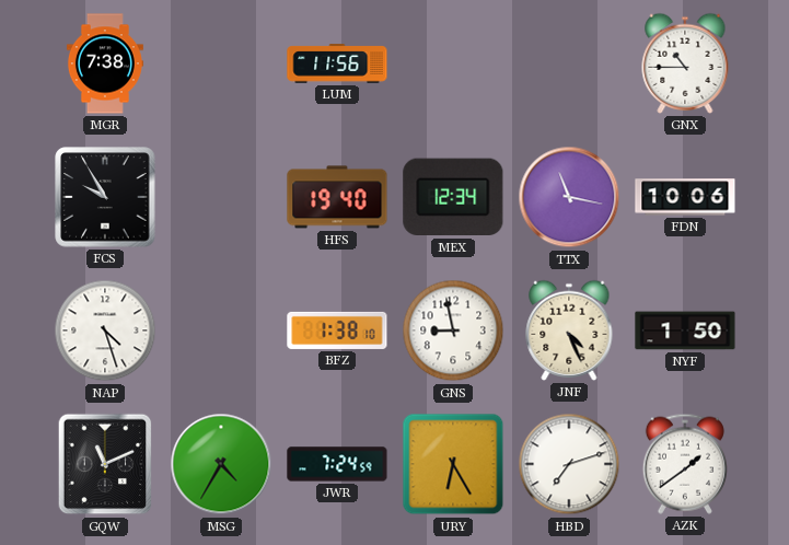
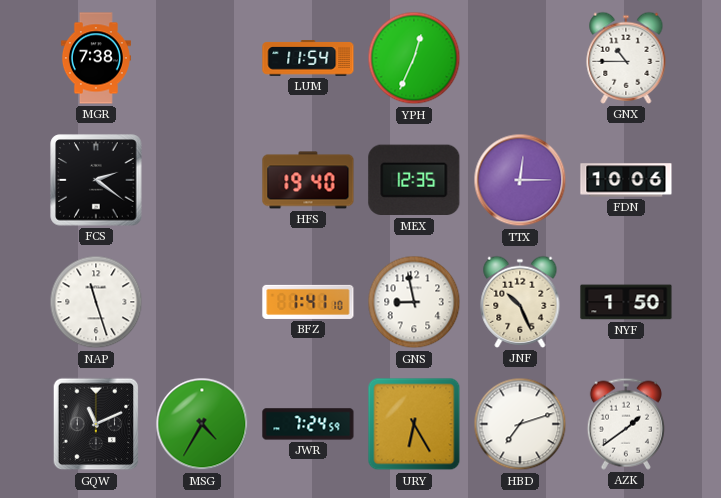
LUM: 11:56 -> 11:54
YPH: none -> 12:34
FCS: 9:55 -> 2:21
MEX: 12:34 -> 12:35
TTX: 11:17 -> 12:15
NAP: 4:27 -> 11:27
BFZ: 1:38 -> 1:41
JNF: 4:26 -> 10:26
